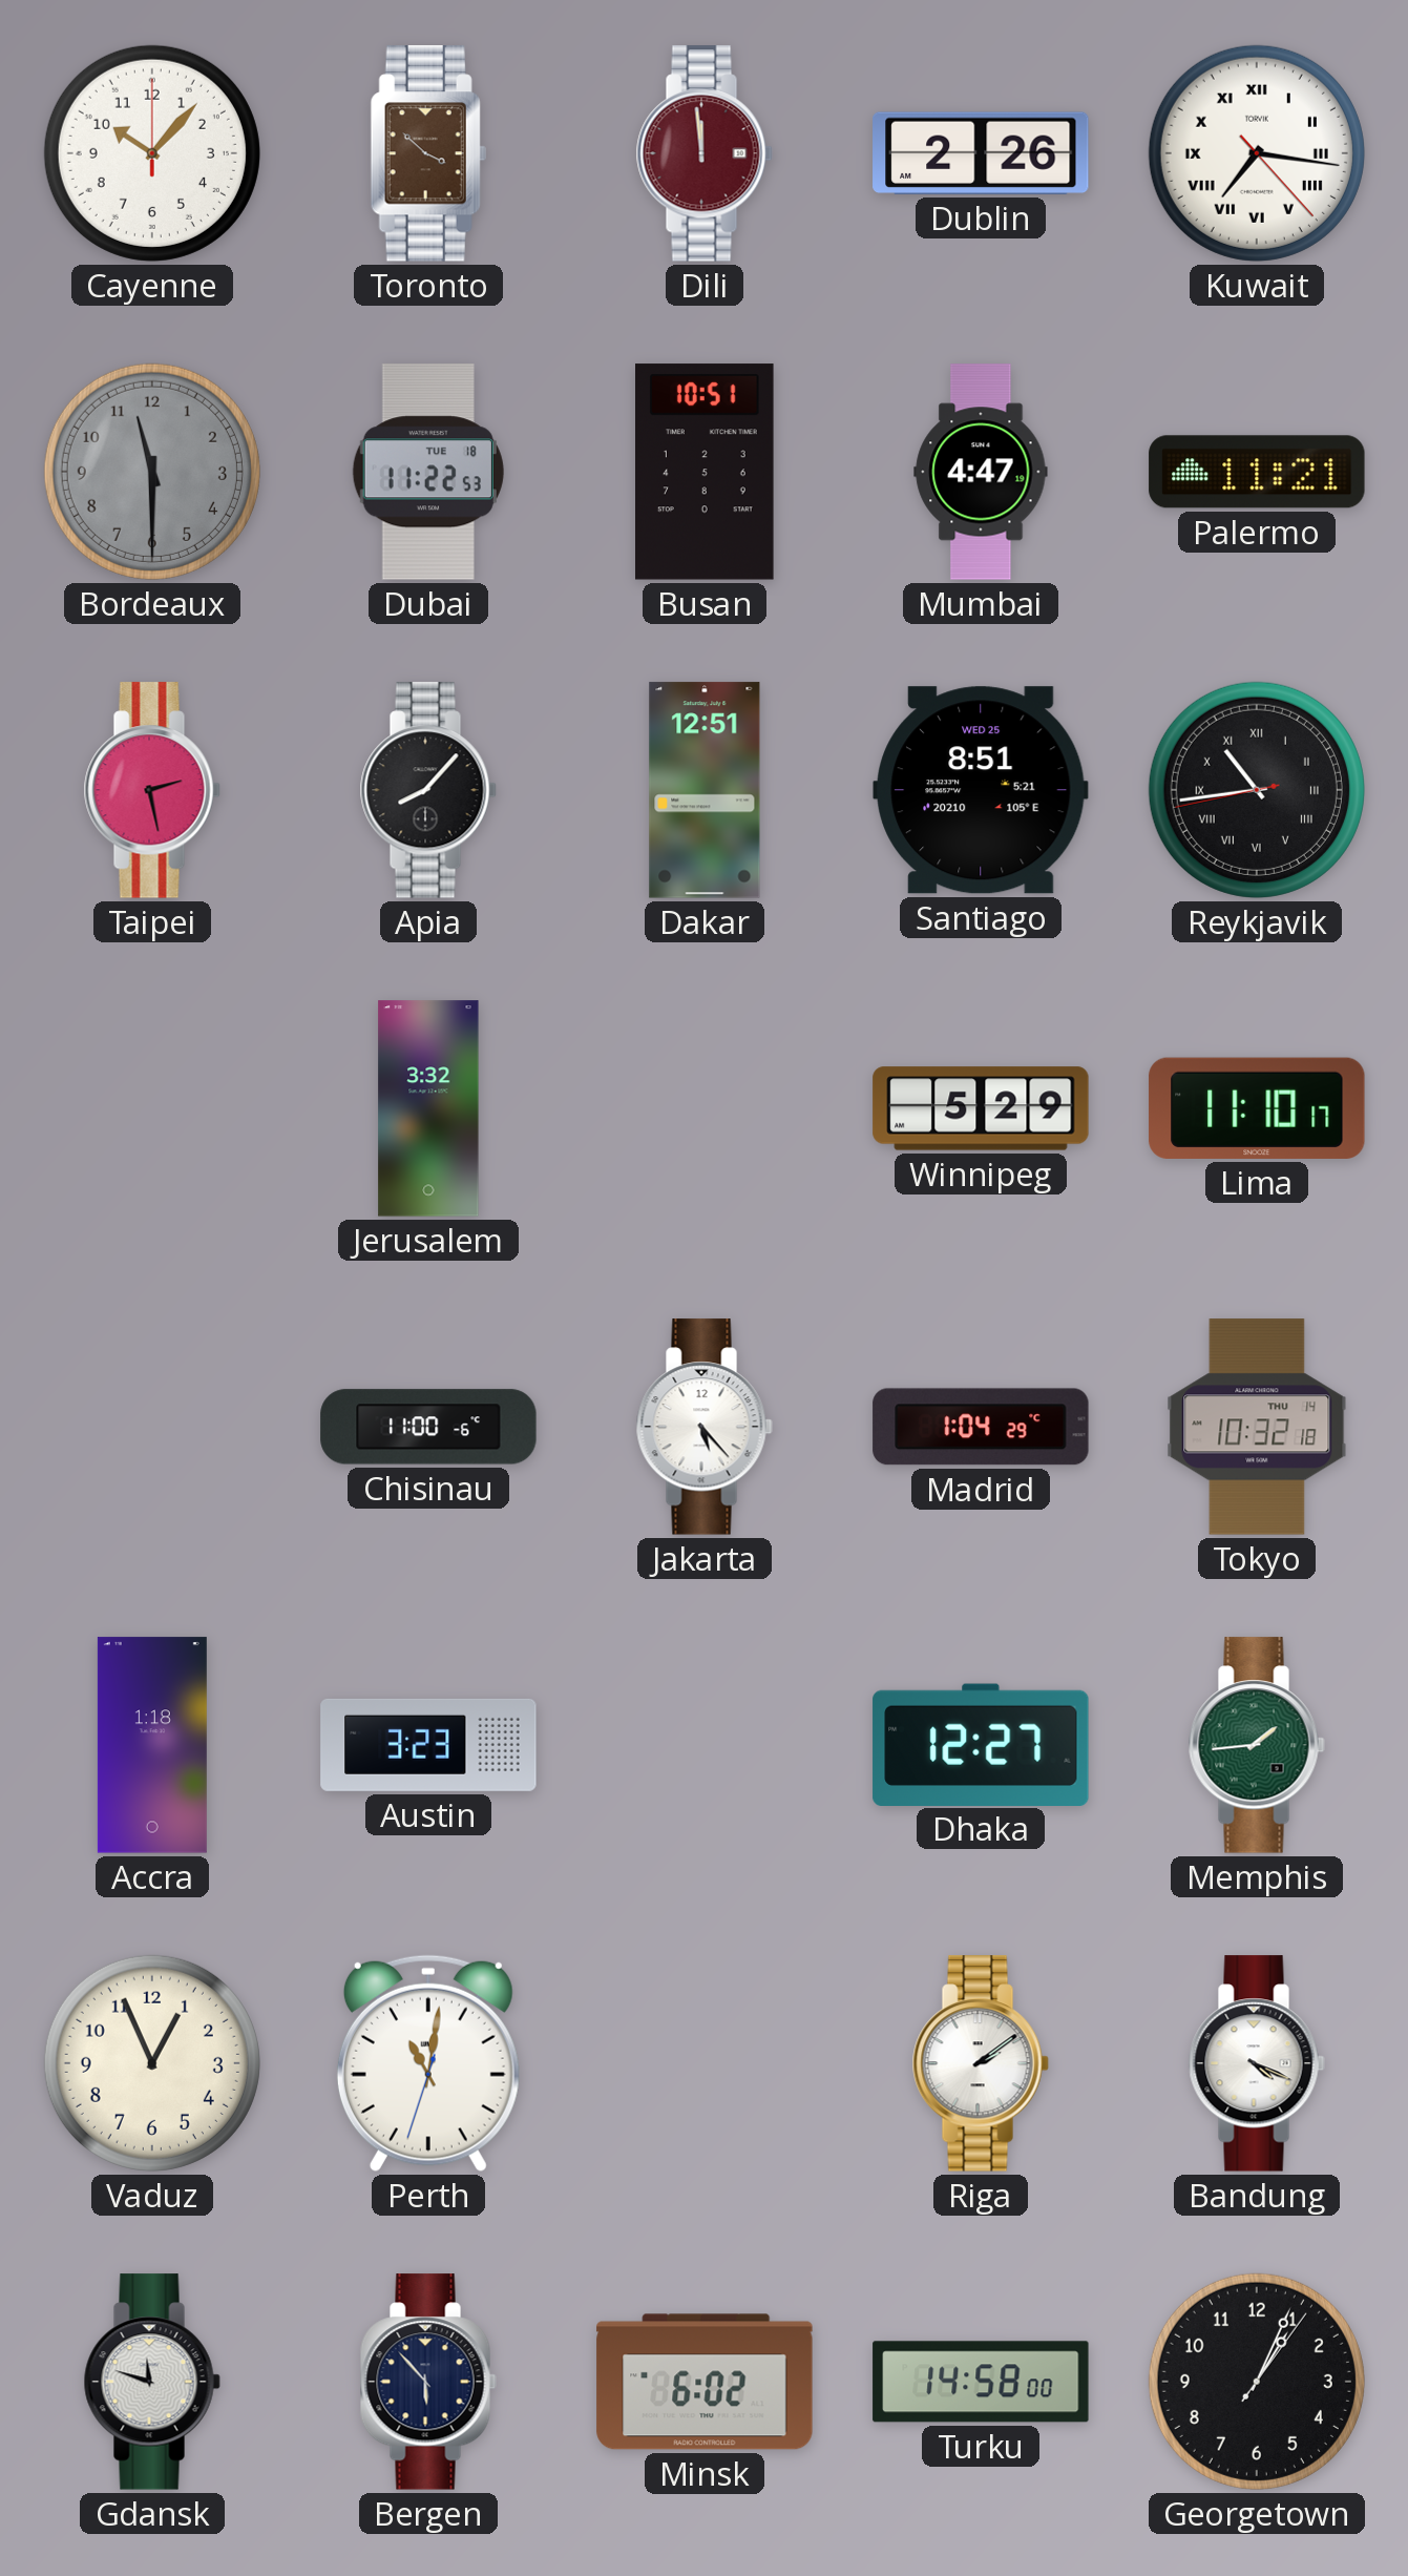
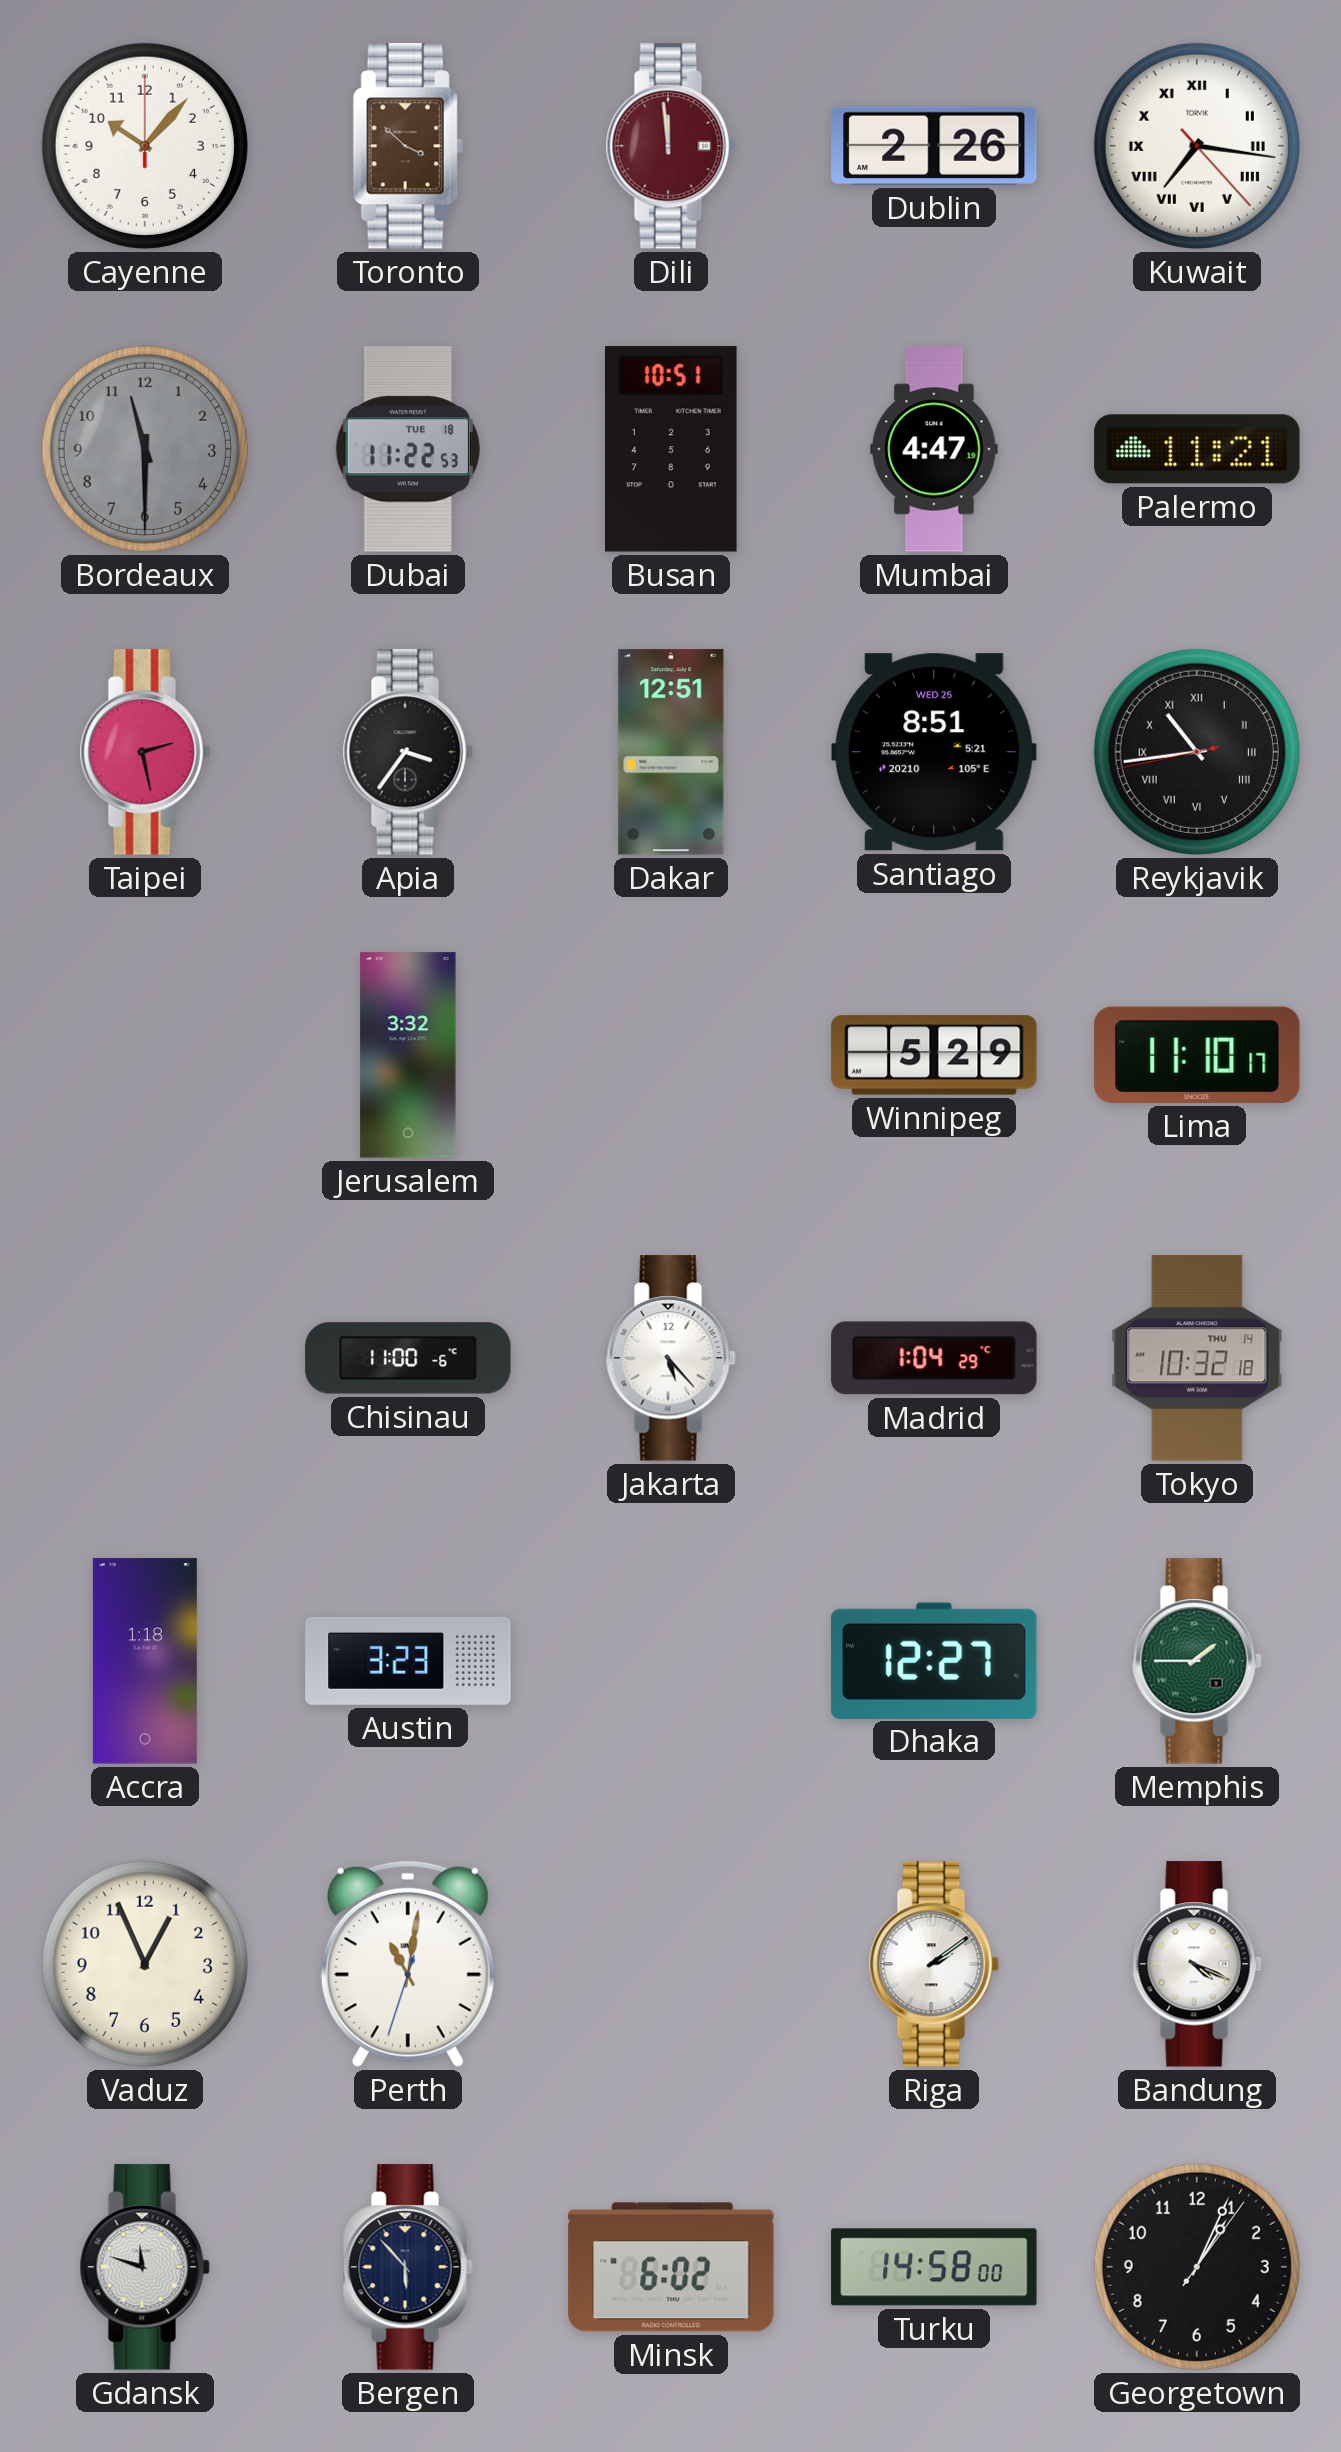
Apia: 8:07 -> 3:36
Memphis: 1:44 -> 1:45
